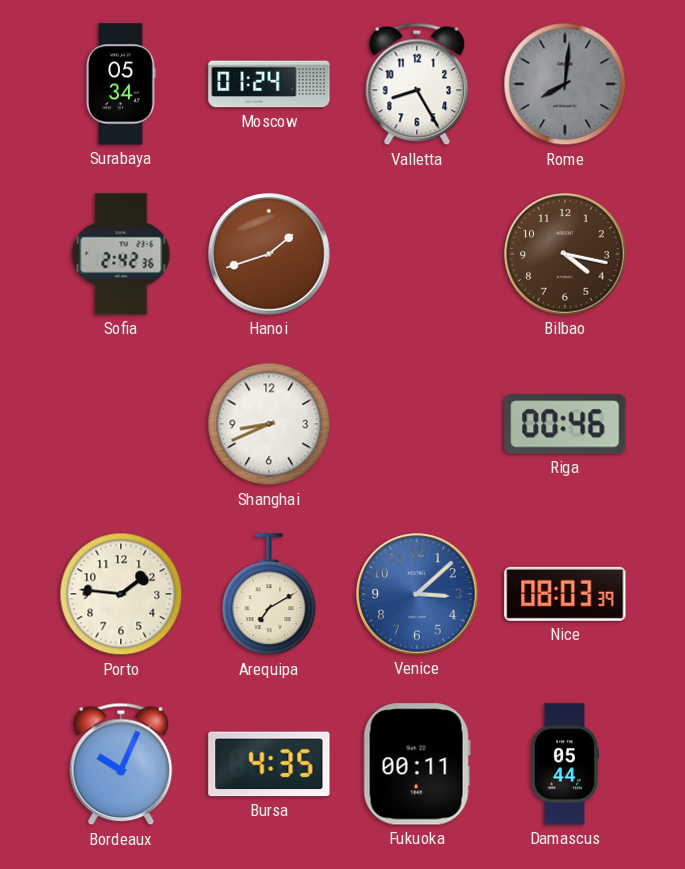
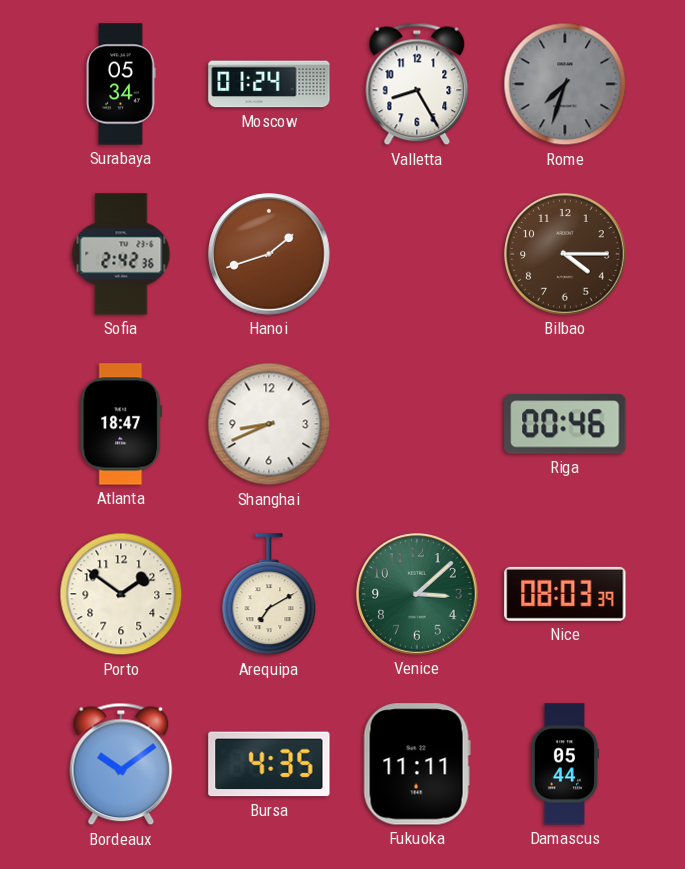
Rome: 8:01 -> 7:33
Bilbao: 4:17 -> 4:15
Atlanta: none -> 18:47
Porto: 1:46 -> 1:51
Venice dial: blue -> green
Bordeaux: 10:04 -> 10:09
Fukuoka: 00:11 -> 11:11
